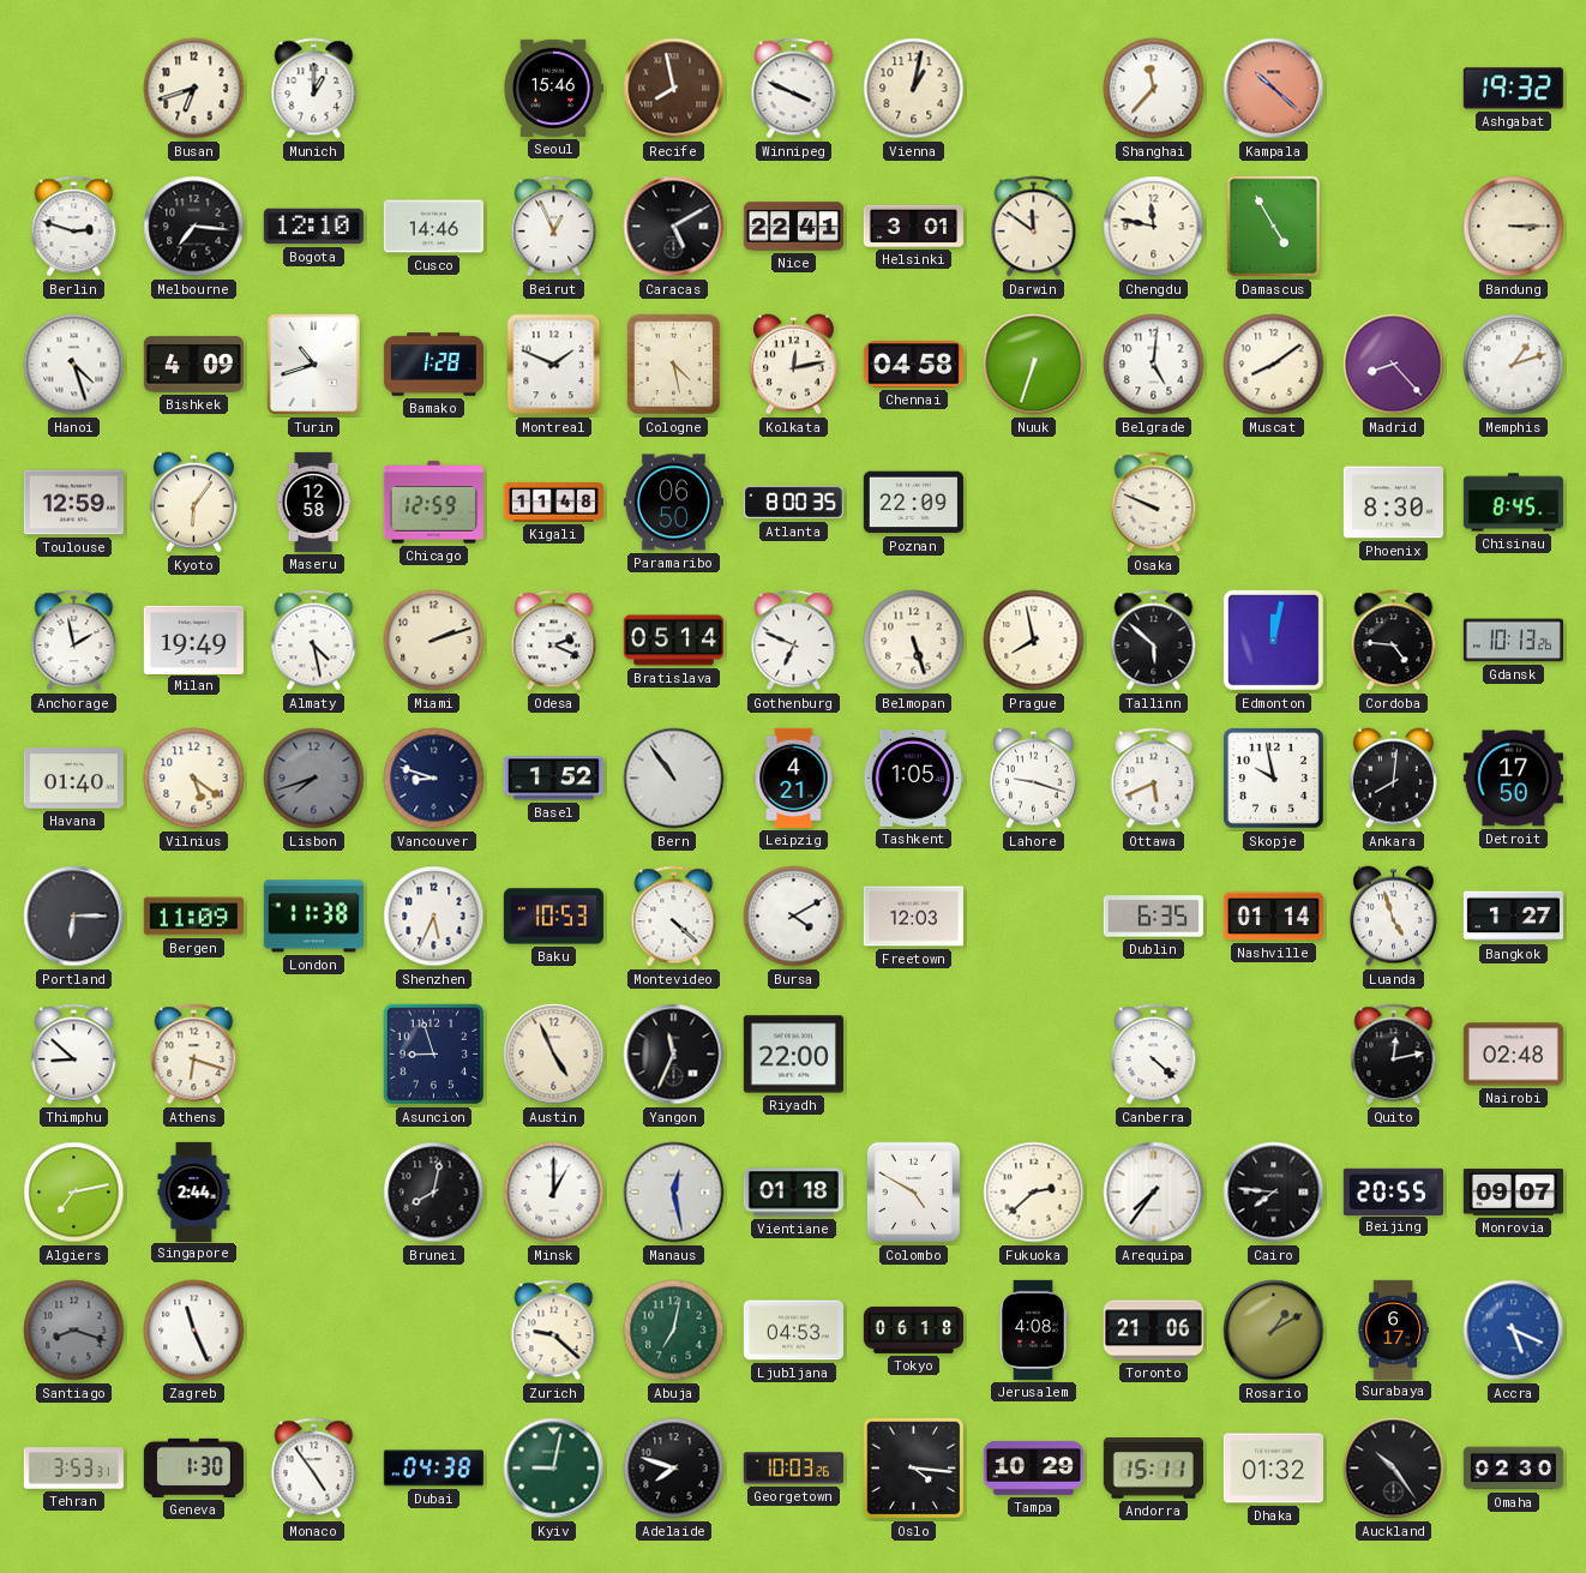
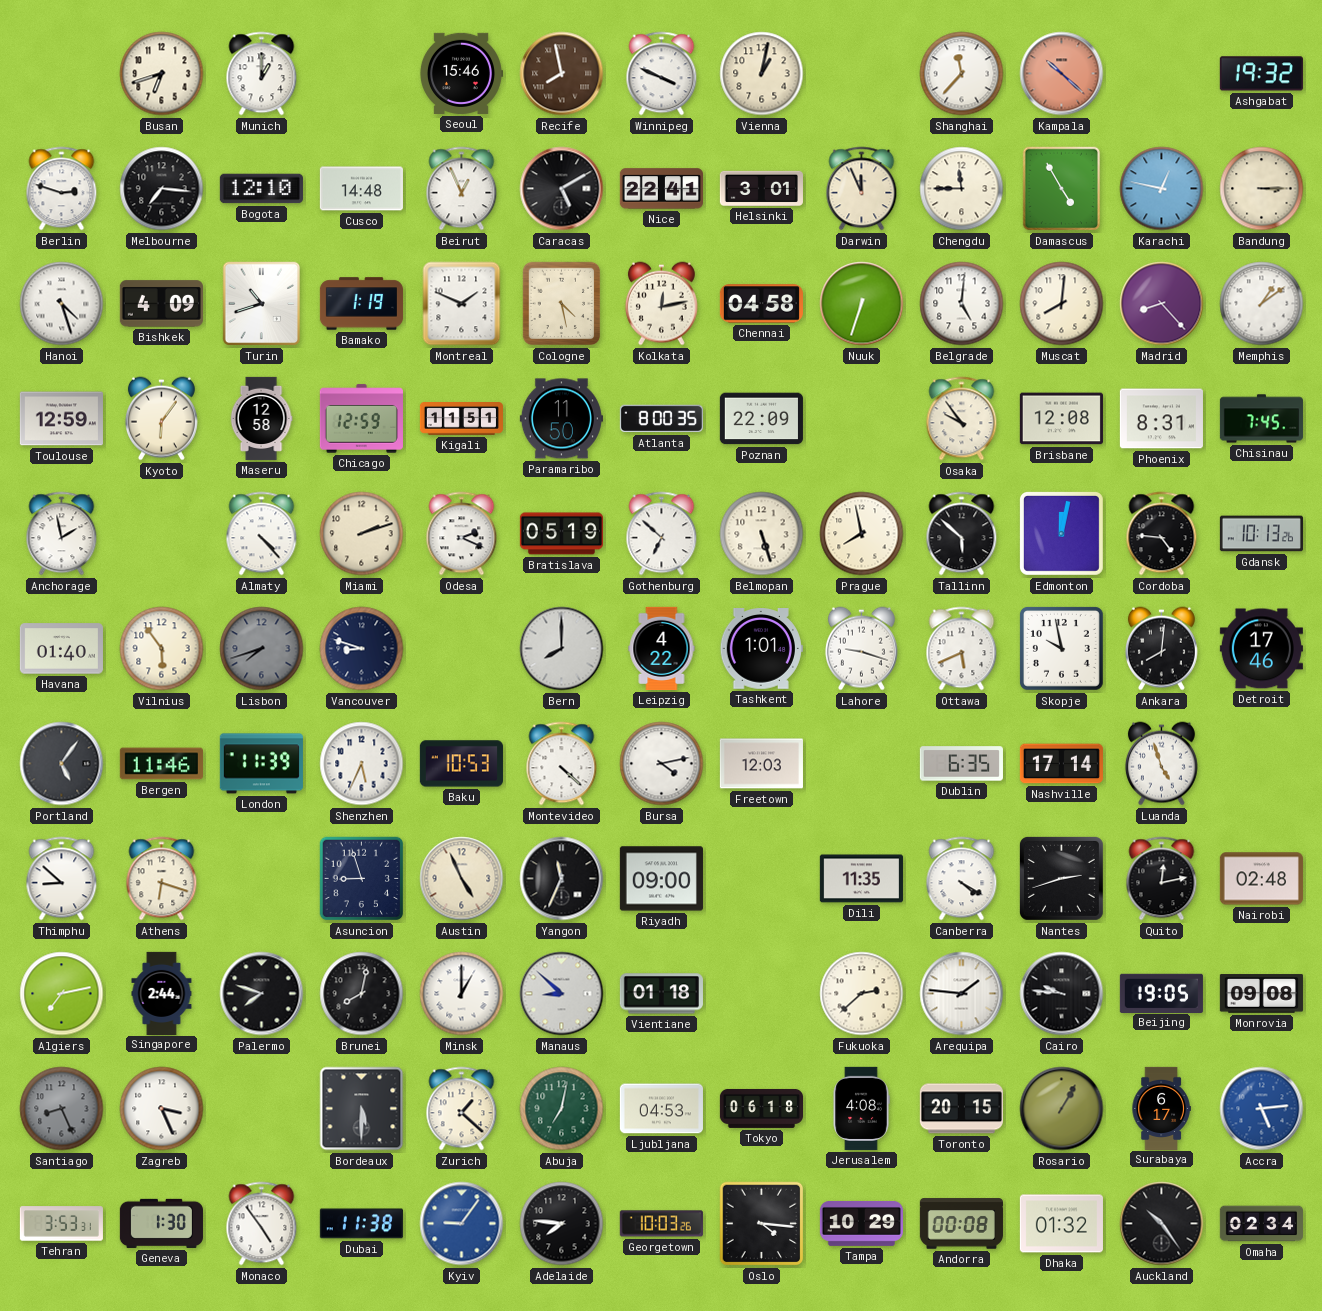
Cusco: 14:46 -> 14:48
Darwin: 11:51 -> 11:56
Chengdu: 11:47 -> 11:45
Karachi: none -> 12:47
Bamako: 1:28 -> 1:19
Muscat: 8:09 -> 8:01
Memphis: 1:12 -> 1:09
Kigali: 11:48 -> 11:51
Paramaribo: 06:50 -> 11:50
Osaka: 9:49 -> 9:54
Brisbane: none -> 12:08
Phoenix: 8:30 -> 8:31
Chisinau: 8:45 -> 7:45
Milan: 19:49 -> none
Almaty: 4:28 -> 4:23
Bratislava: 05:14 -> 05:19
Gothenburg: 6:49 -> 6:52
Vilnius: 5:21 -> 5:54
Basel: 1:52 -> none
Bern: 10:54 -> 8:00
Leipzig: 4:21 -> 4:22
Tashkent: 1:05 -> 1:01
Detroit: 17:50 -> 17:46
Portland: 6:15 -> 5:06
Bergen: 11:09 -> 11:46
London: 11:38 -> 11:39
Bursa: 4:10 -> 4:13
Nashville: 01:14 -> 17:14
Bangkok: 1:27 -> none
Riyadh: 22:00 -> 09:00
Dili: none -> 11:35
Canberra: 4:22 -> 4:20
Nantes: none -> 2:42
Palermo: none -> 7:48
Manaus: 12:28 -> 8:52
Colombo: 4:50 -> none
Arequipa: 7:36 -> 1:46
Cairo: 7:46 -> 9:46
Beijing: 20:55 -> 19:05
Monrovia: 09:07 -> 09:08
Santiago: 8:18 -> 8:26
Zagreb: 11:26 -> 3:26
Bordeaux: none -> 5:30
Zurich: 9:22 -> 1:22
Toronto: 21:06 -> 20:15
Rosario: 1:10 -> 1:05
Accra: 5:19 -> 5:14
Dubai: 04:38 -> 11:38
Kyiv: 9:02 -> 9:06
Kyiv dial: green -> blue
Adelaide: 7:48 -> 7:46
Andorra: 15:11 -> 00:08
Omaha: 02:30 -> 02:34
